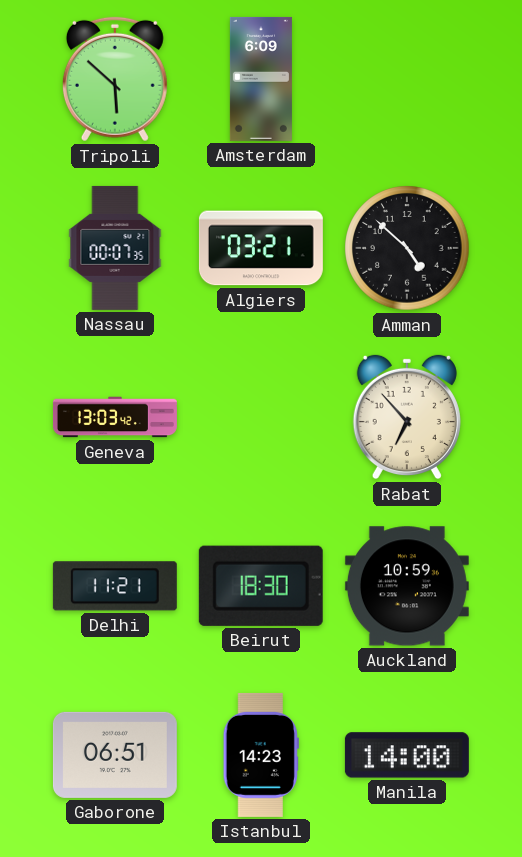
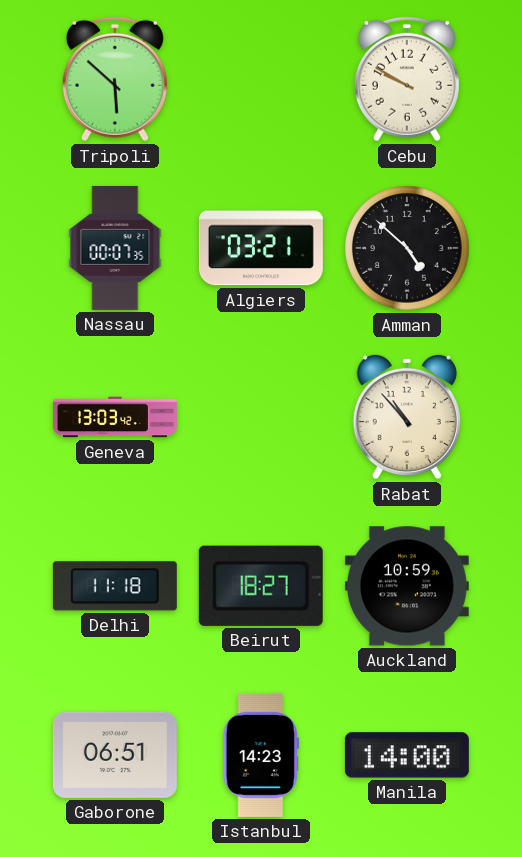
Amsterdam: 6:09 -> none
Cebu: none -> 9:50
Rabat: 6:53 -> 10:53
Delhi: 11:21 -> 11:18
Beirut: 18:30 -> 18:27
